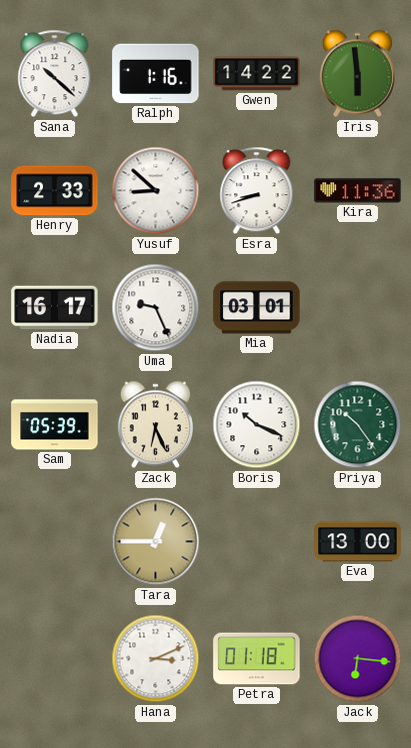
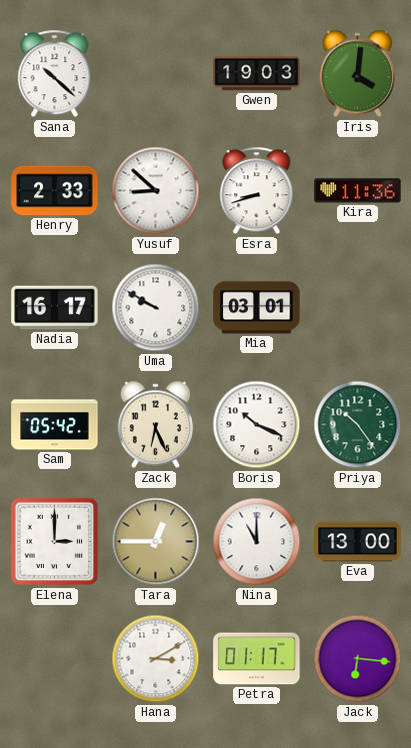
Ralph: 1:16 -> none
Gwen: 14:22 -> 19:03
Iris: 5:59 -> 4:01
Uma: 9:26 -> 9:50
Sam: 05:39 -> 05:42
Elena: none -> 3:00
Nina: none -> 11:00
Hana: 3:11 -> 3:10
Petra: 01:18 -> 01:17
